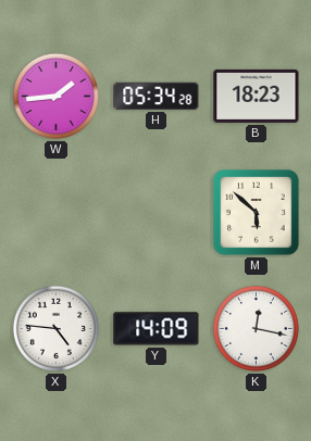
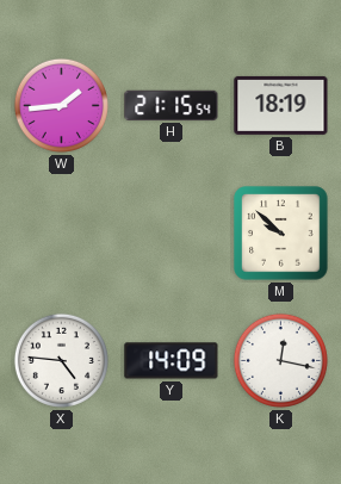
H: 05:34 -> 21:15
B: 18:23 -> 18:19
M: 5:52 -> 9:52
